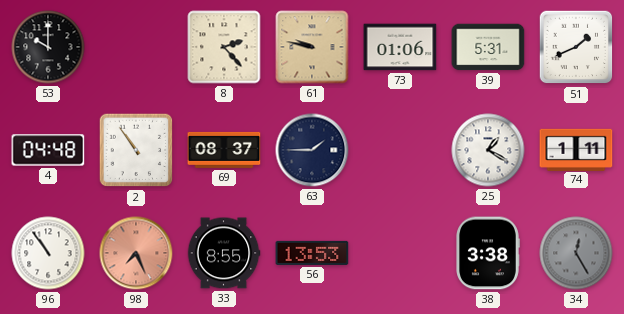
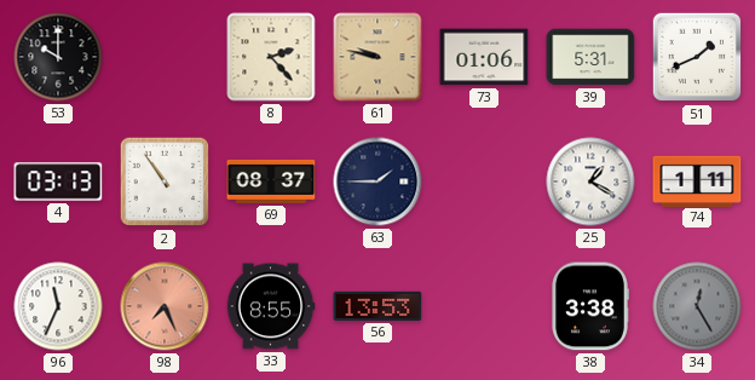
4: 04:48 -> 03:13
96: 10:54 -> 11:34
